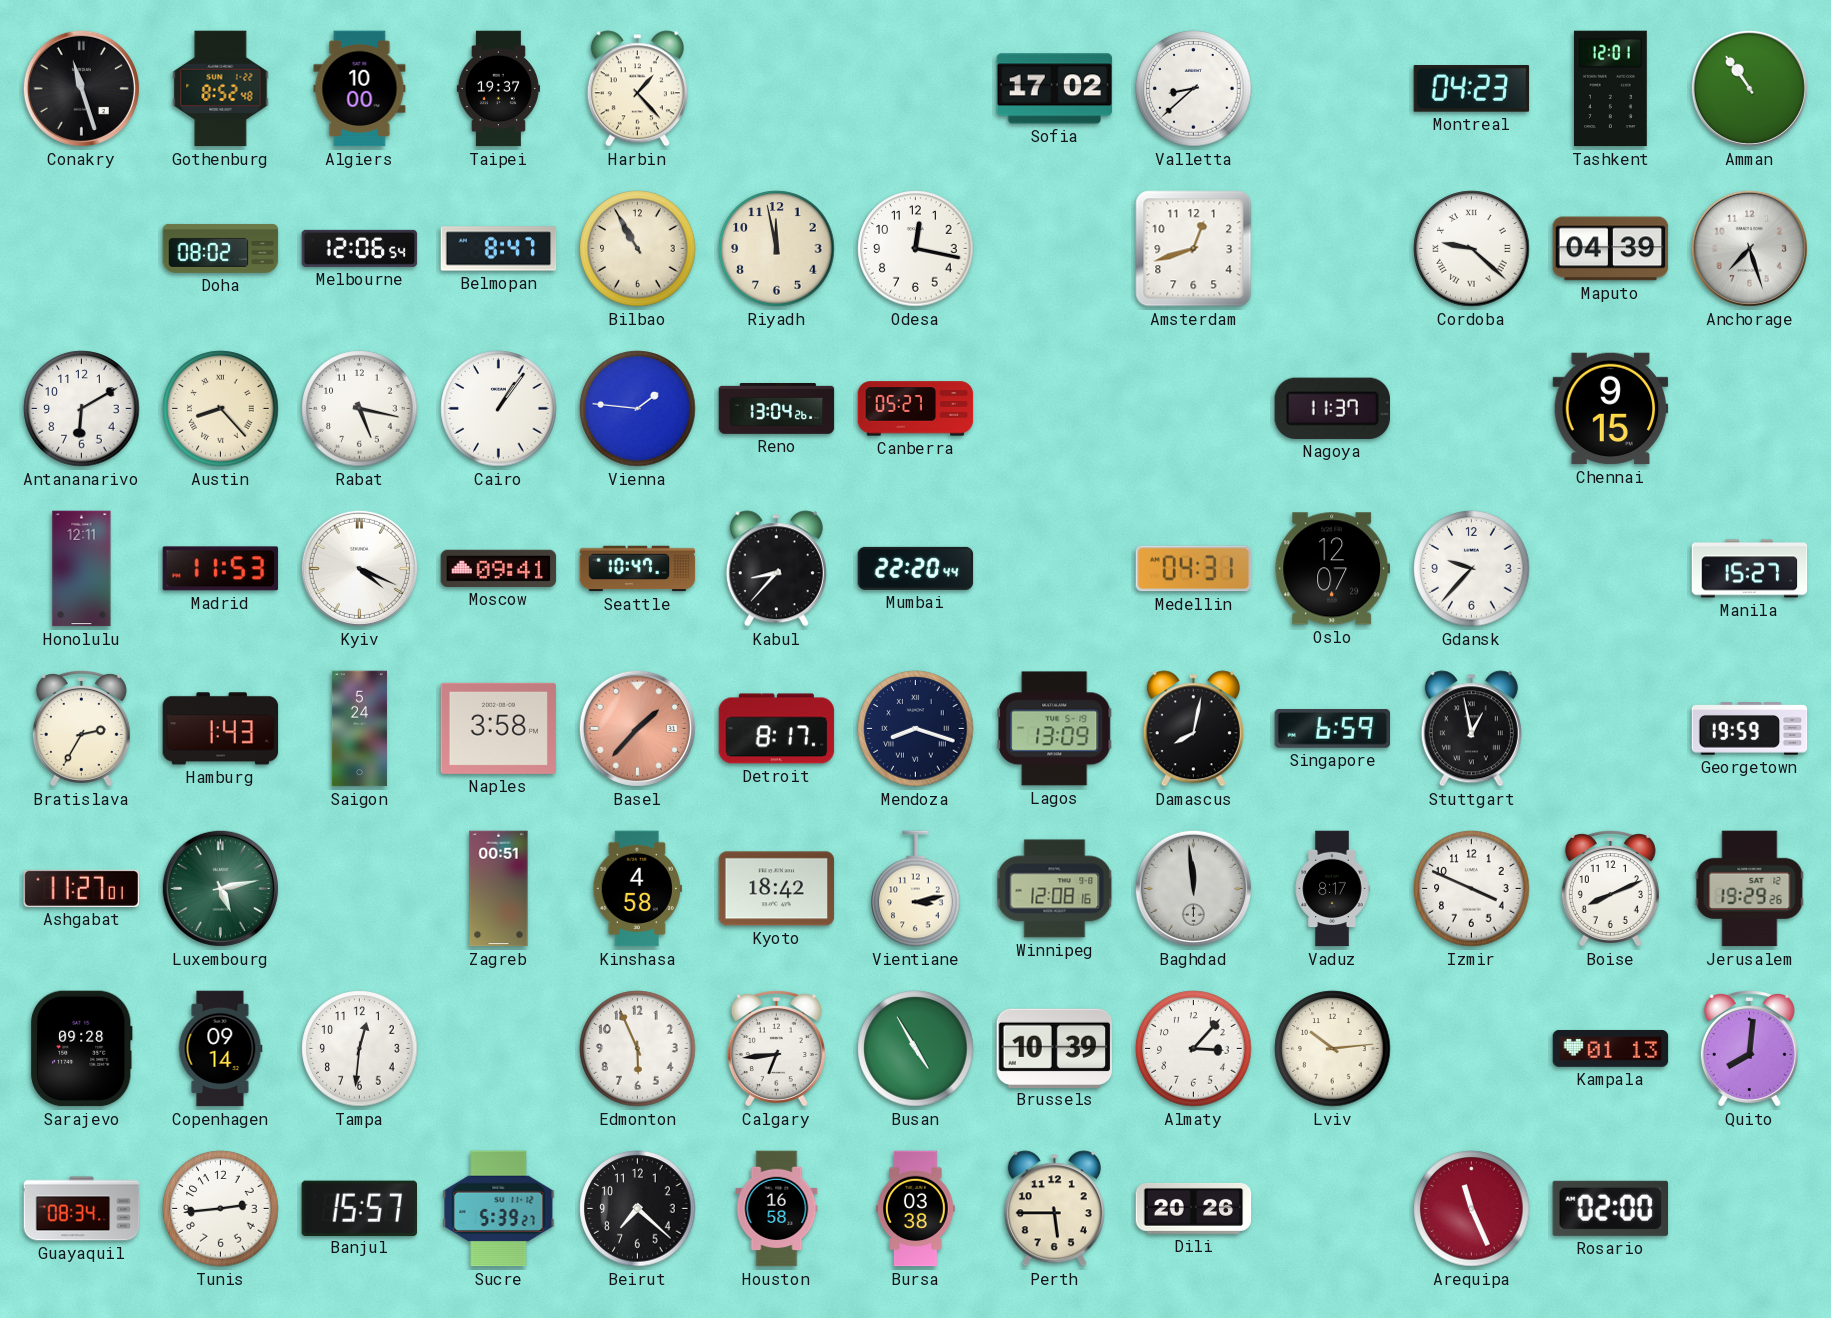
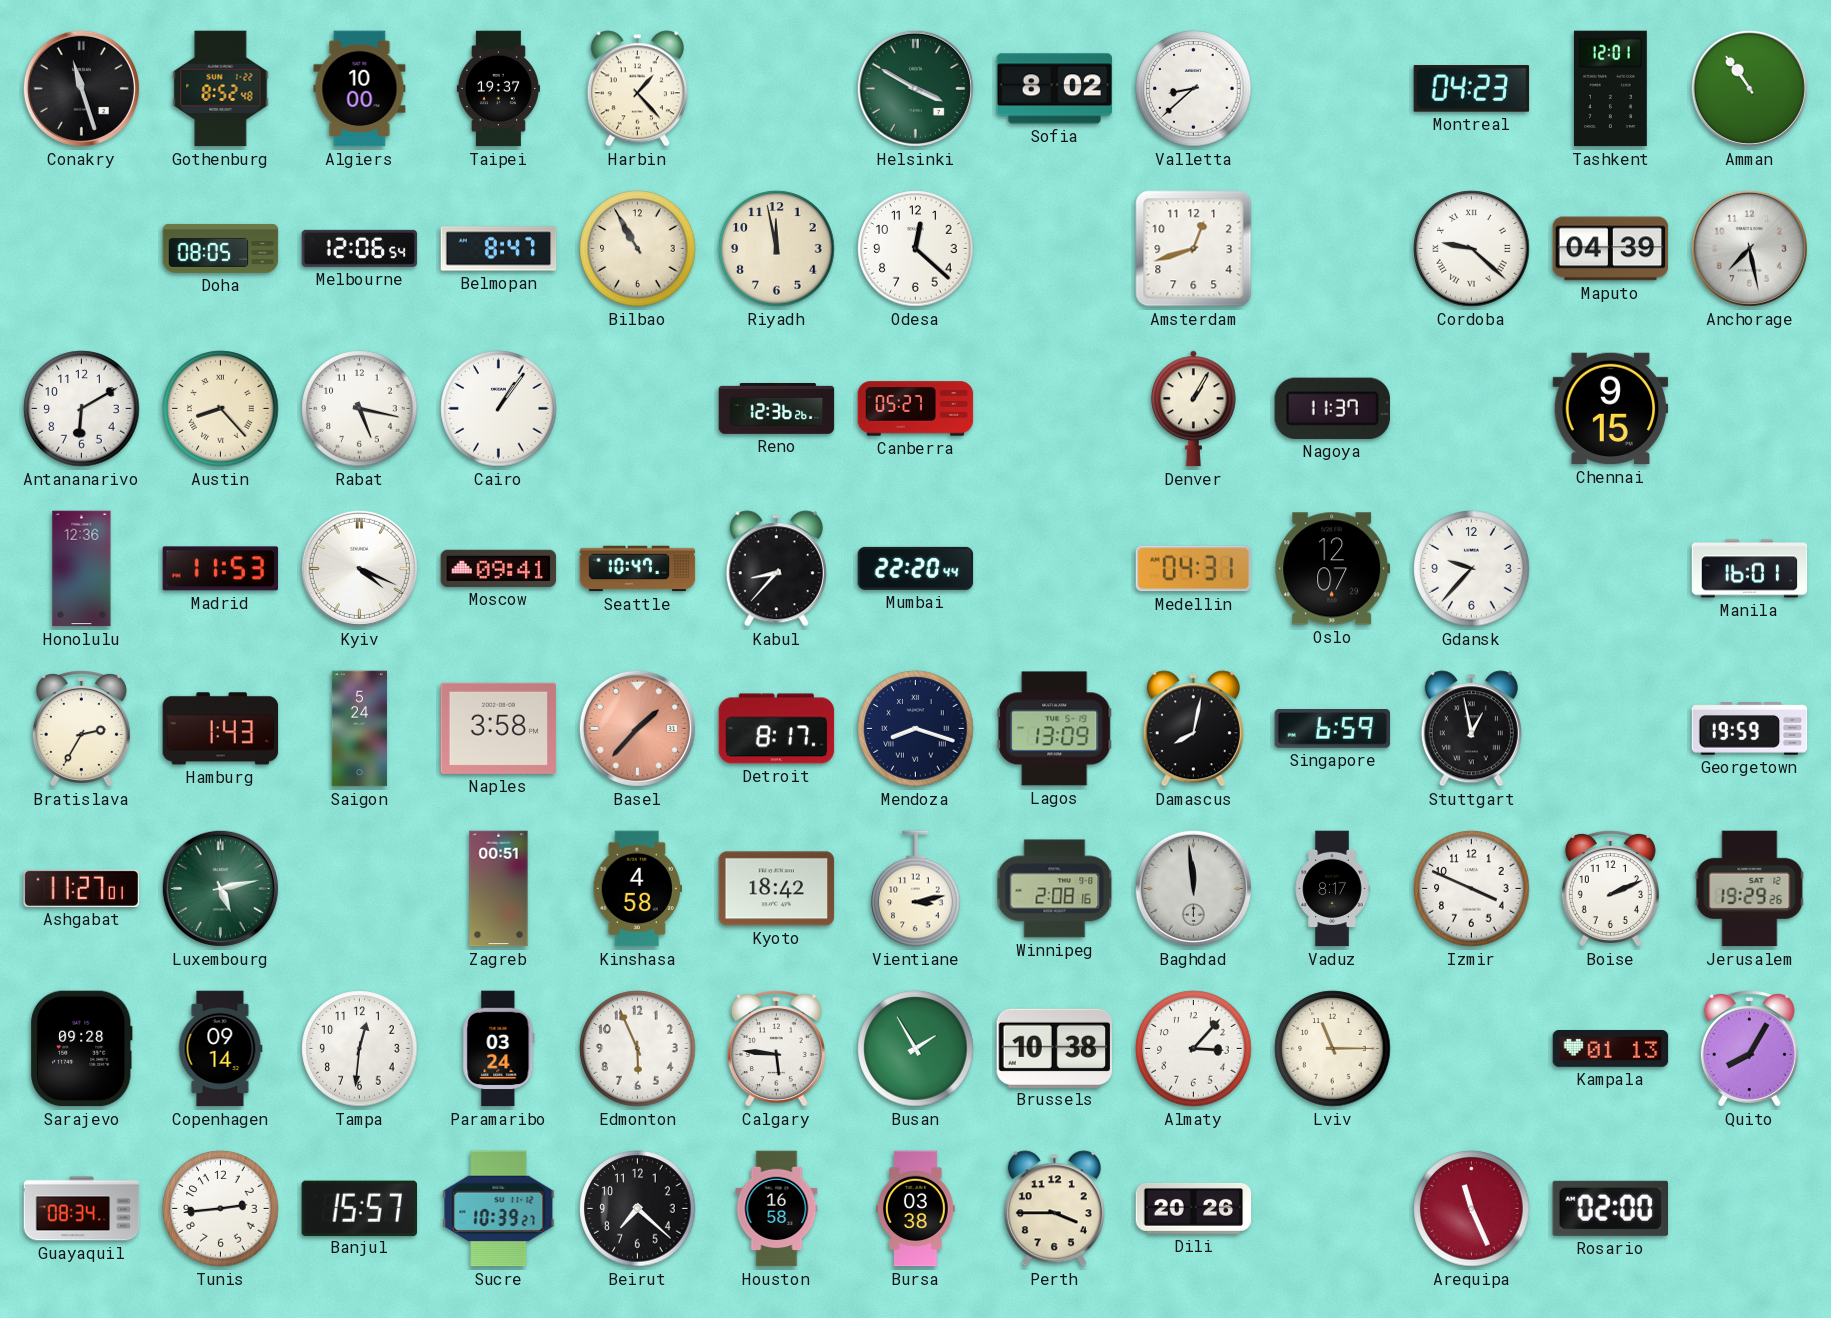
Helsinki: none -> 3:50
Sofia: 17:02 -> 8:02
Doha: 08:02 -> 08:05
Odesa: 12:17 -> 12:22
Anchorage: 7:27 -> 7:28
Vienna: 1:46 -> none
Reno: 13:04 -> 12:36
Denver: none -> 1:05
Honolulu: 12:11 -> 12:36
Manila: 15:27 -> 16:01
Winnipeg: 12:08 -> 2:08
Boise: 8:11 -> 2:11
Paramaribo: none -> 03:24
Calgary: 6:44 -> 5:46
Busan: 4:55 -> 1:55
Brussels: 10:39 -> 10:38
Lviv: 10:14 -> 11:15
Quito: 8:01 -> 8:05
Sucre: 5:39 -> 10:39
Perth: 5:45 -> 3:45
